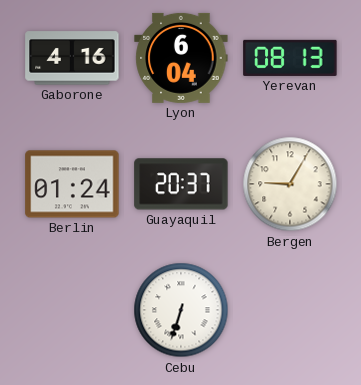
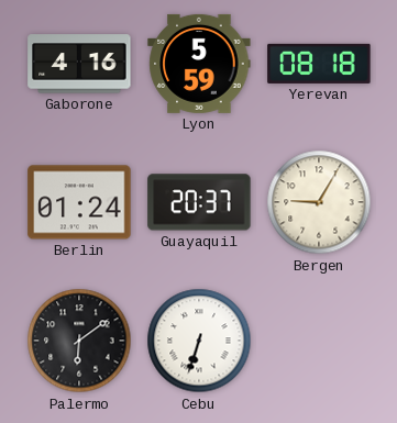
Lyon: 6:04 -> 5:59
Yerevan: 08:13 -> 08:18
Palermo: none -> 6:09
